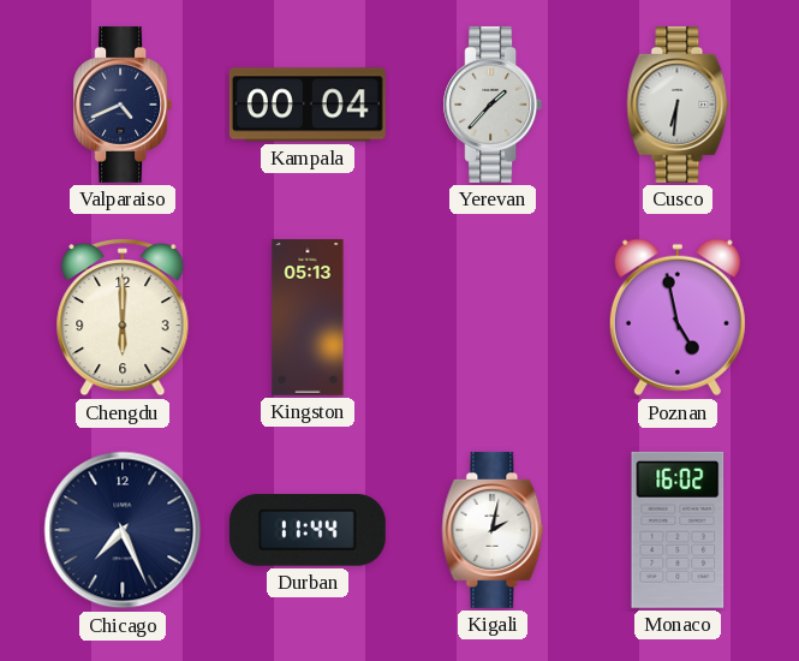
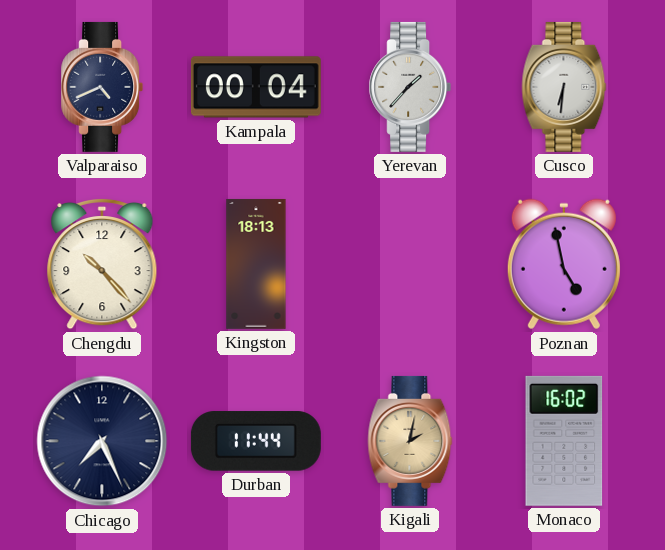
Chengdu: 6:00 -> 10:23
Kingston: 05:13 -> 18:13
Kigali dial: white -> champagne
